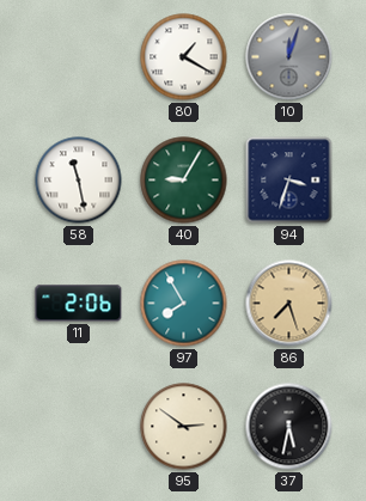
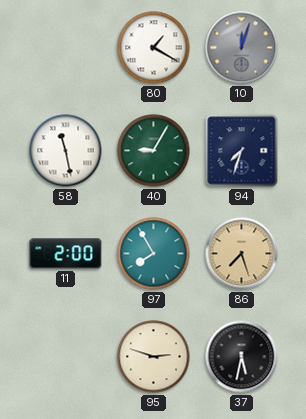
94: 3:33 -> 7:33
11: 2:06 -> 2:00
95: 2:51 -> 2:48
